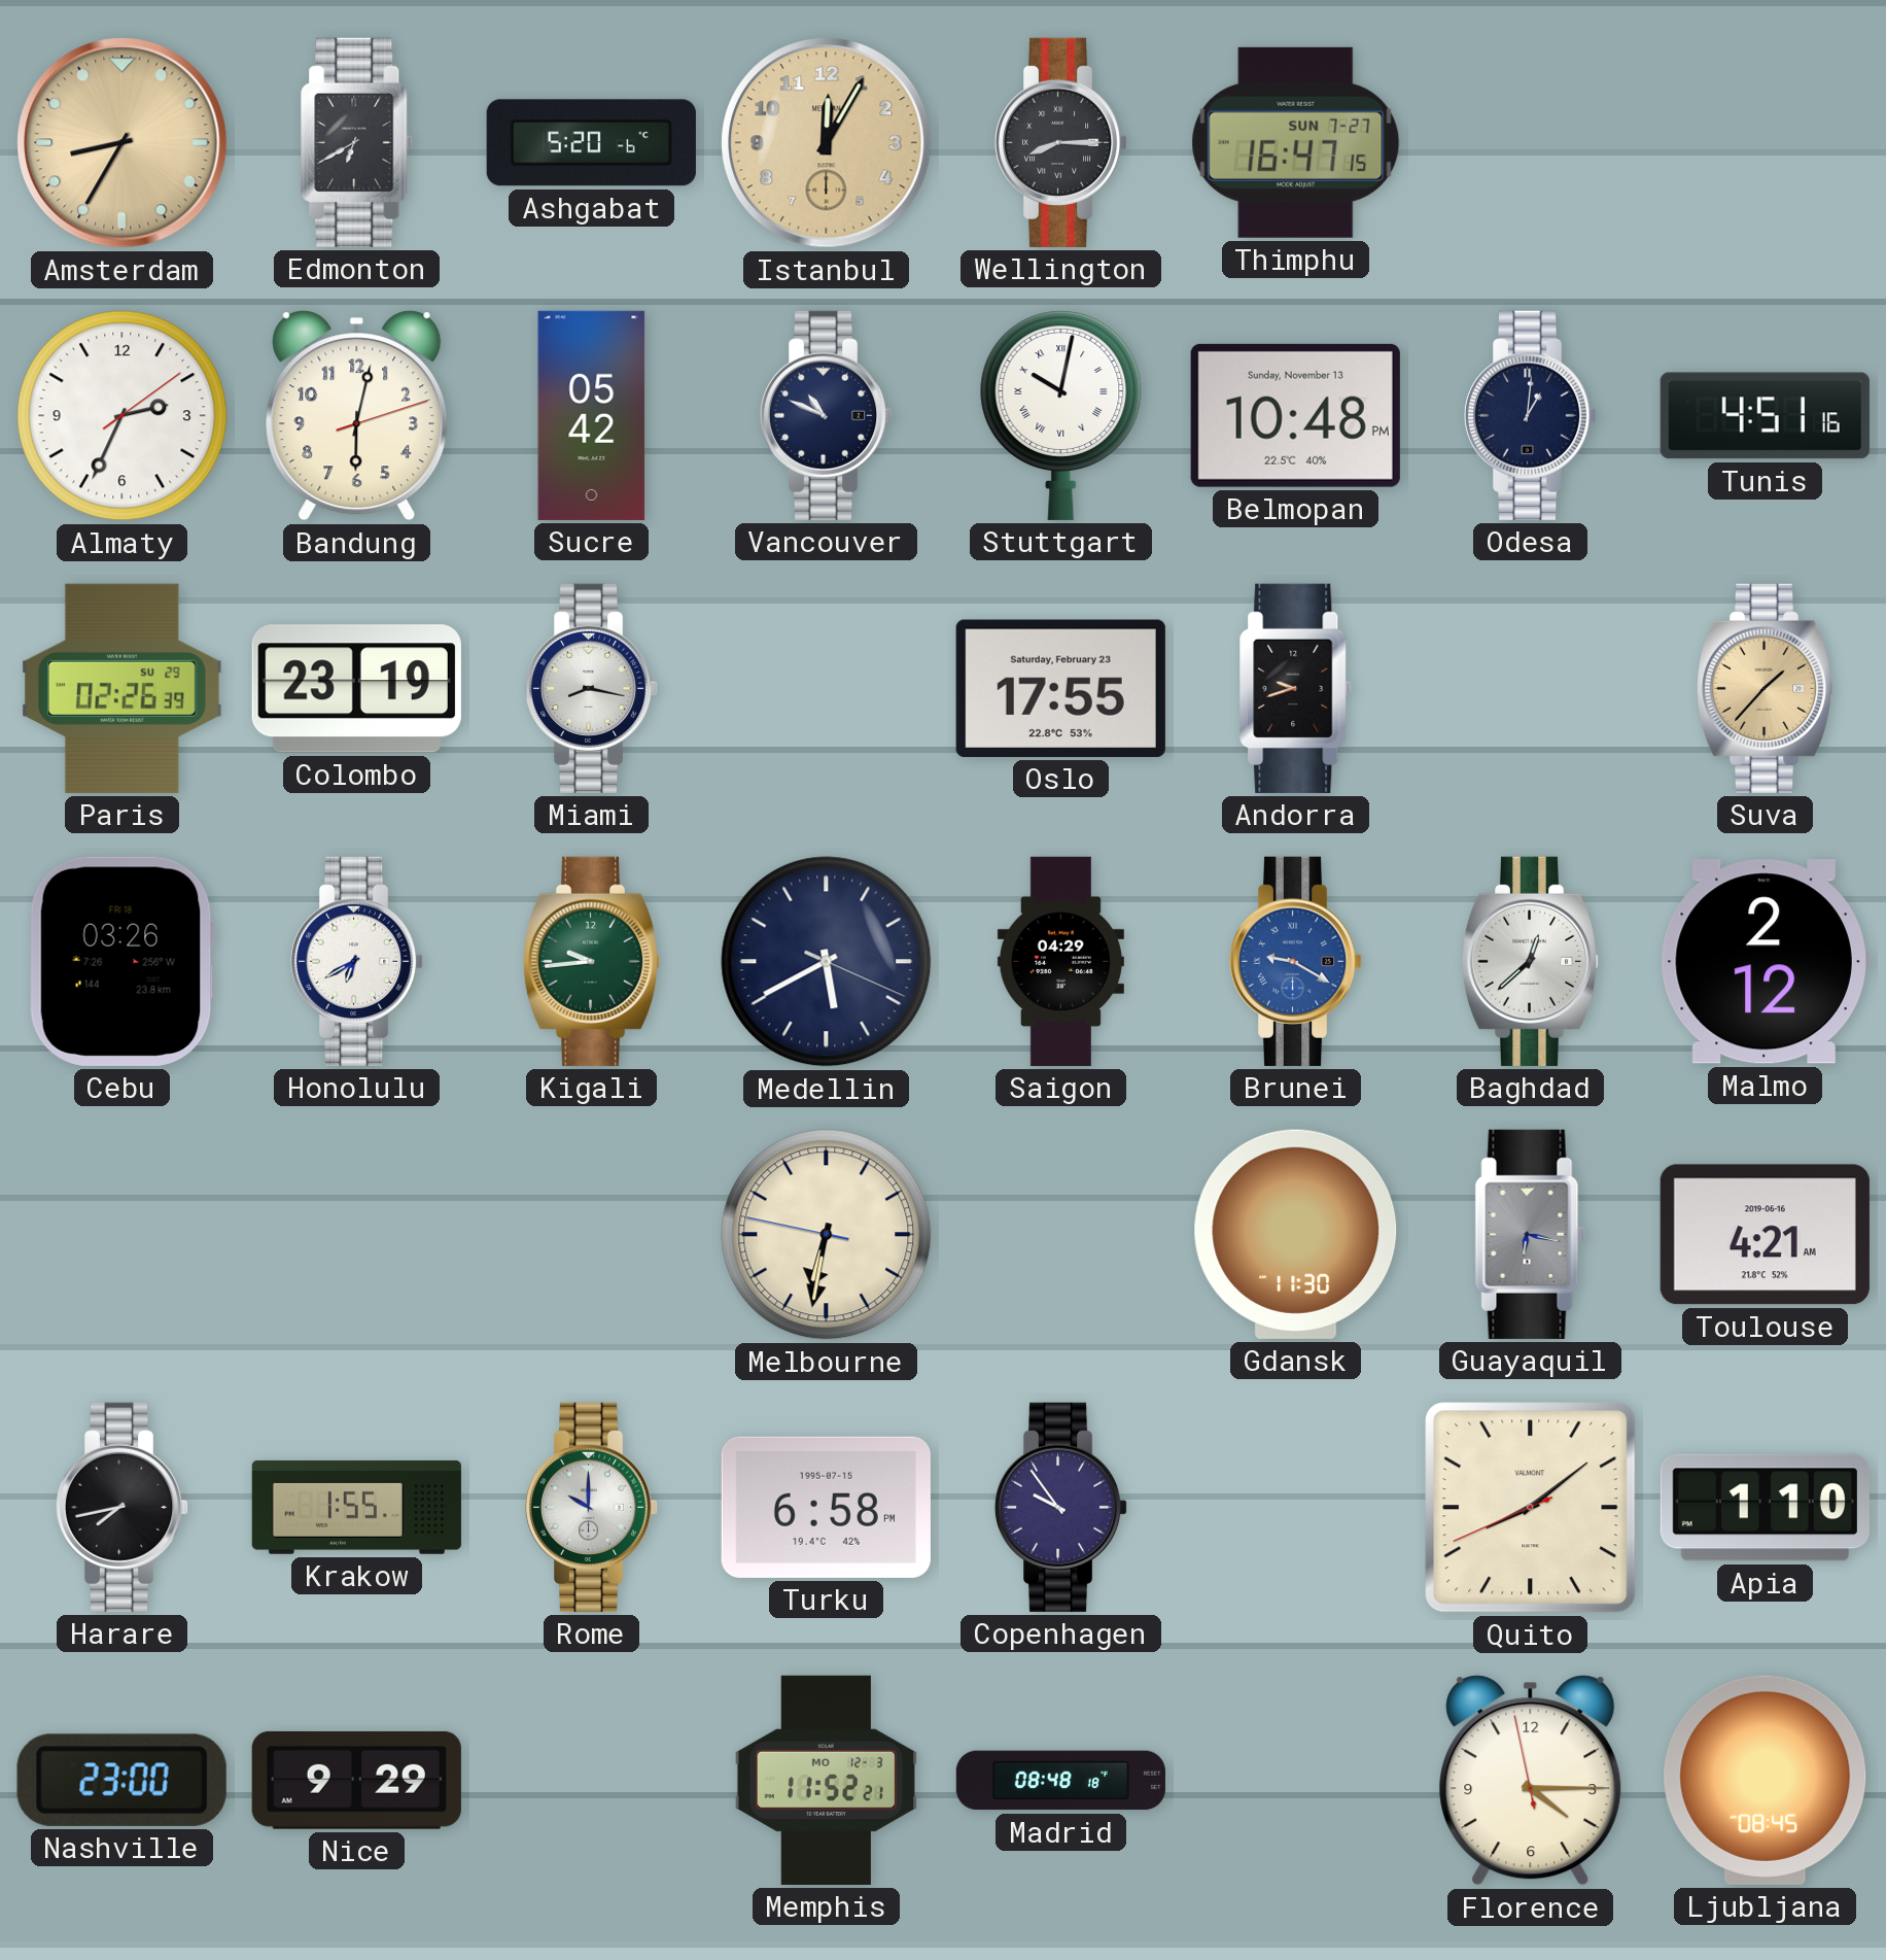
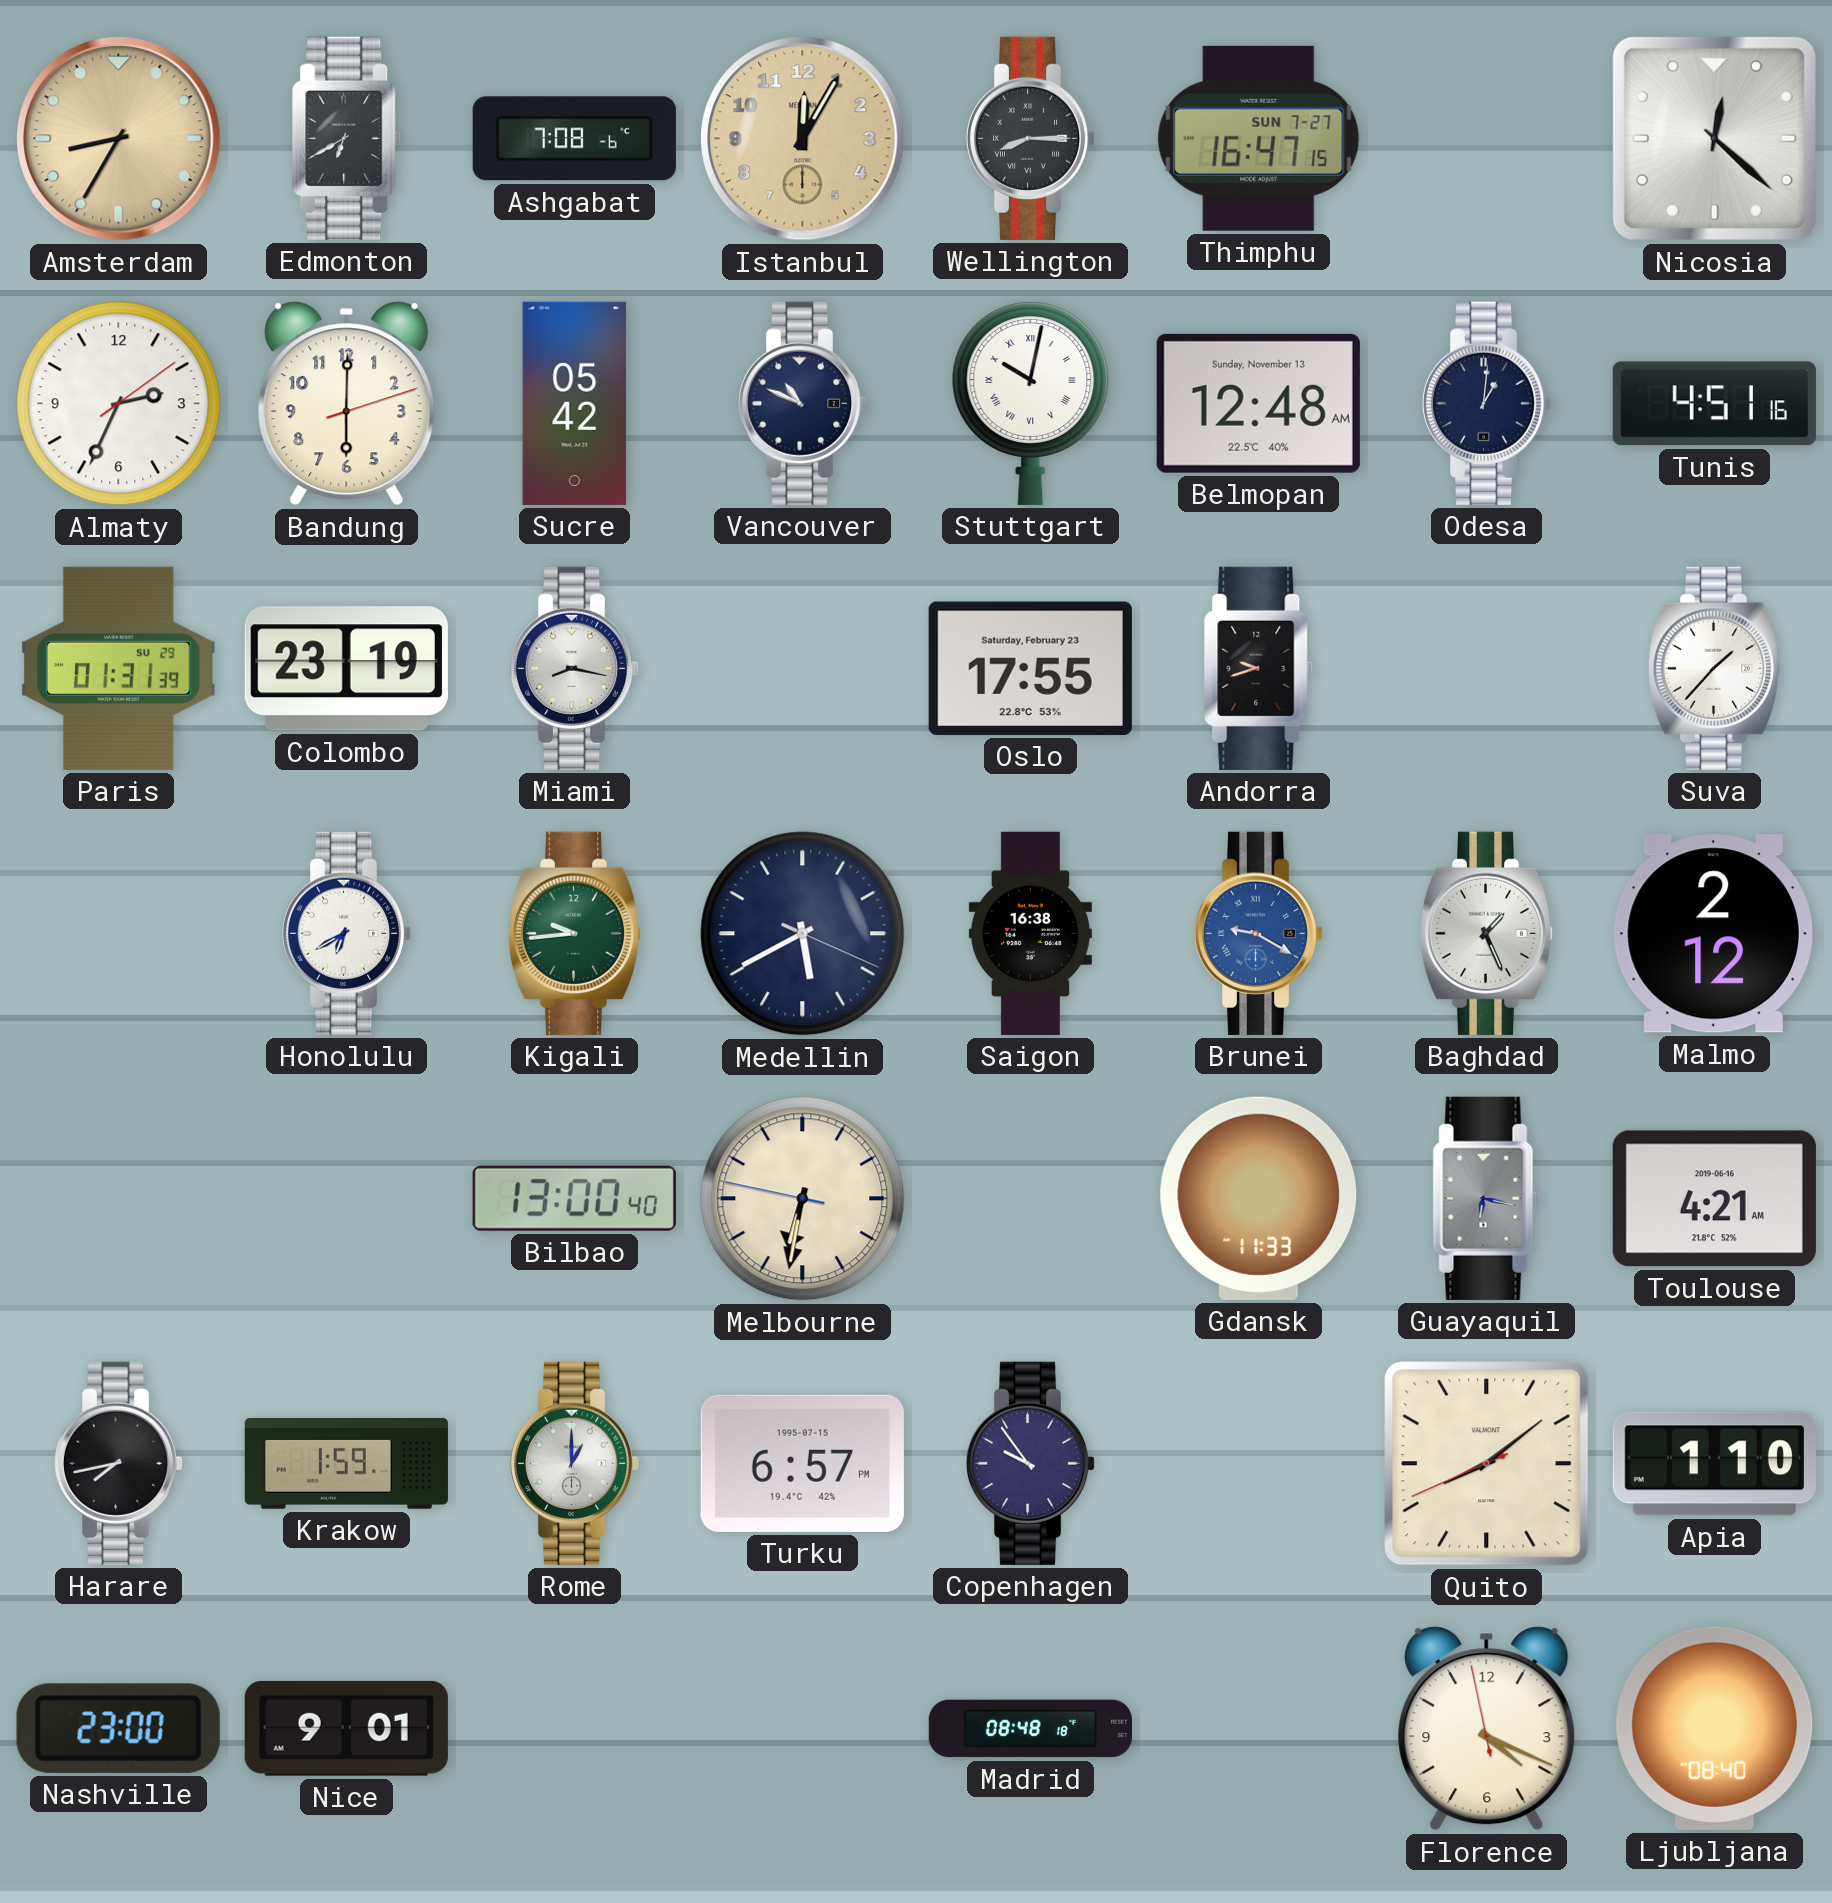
Ashgabat: 5:20 -> 7:08
Nicosia: none -> 12:22
Bandung: 6:02 -> 6:00
Belmopan: 10:48 -> 12:48
Paris: 02:26 -> 01:31
Suva dial: champagne -> white
Cebu: 03:26 -> none
Saigon: 04:29 -> 16:38
Baghdad: 12:38 -> 1:26
Bilbao: none -> 13:00
Gdansk: 11:30 -> 11:33
Krakow: 1:55 -> 1:59
Rome: 10:00 -> 1:00
Turku: 6:58 -> 6:57
Nice: 9:29 -> 9:01
Memphis: 11:52 -> none
Florence: 4:14 -> 4:18
Ljubljana: 08:45 -> 08:40
